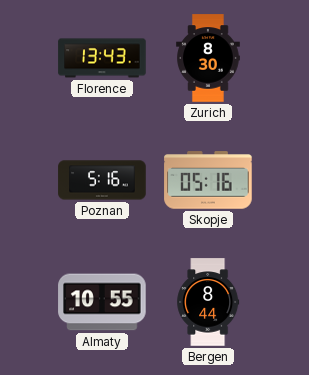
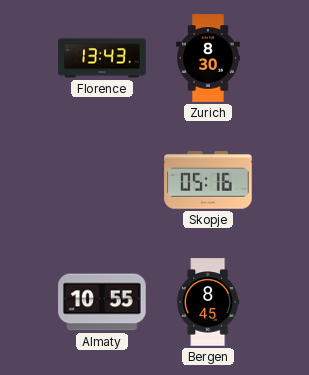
Poznan: 5:16 -> none
Bergen: 8:44 -> 8:45
